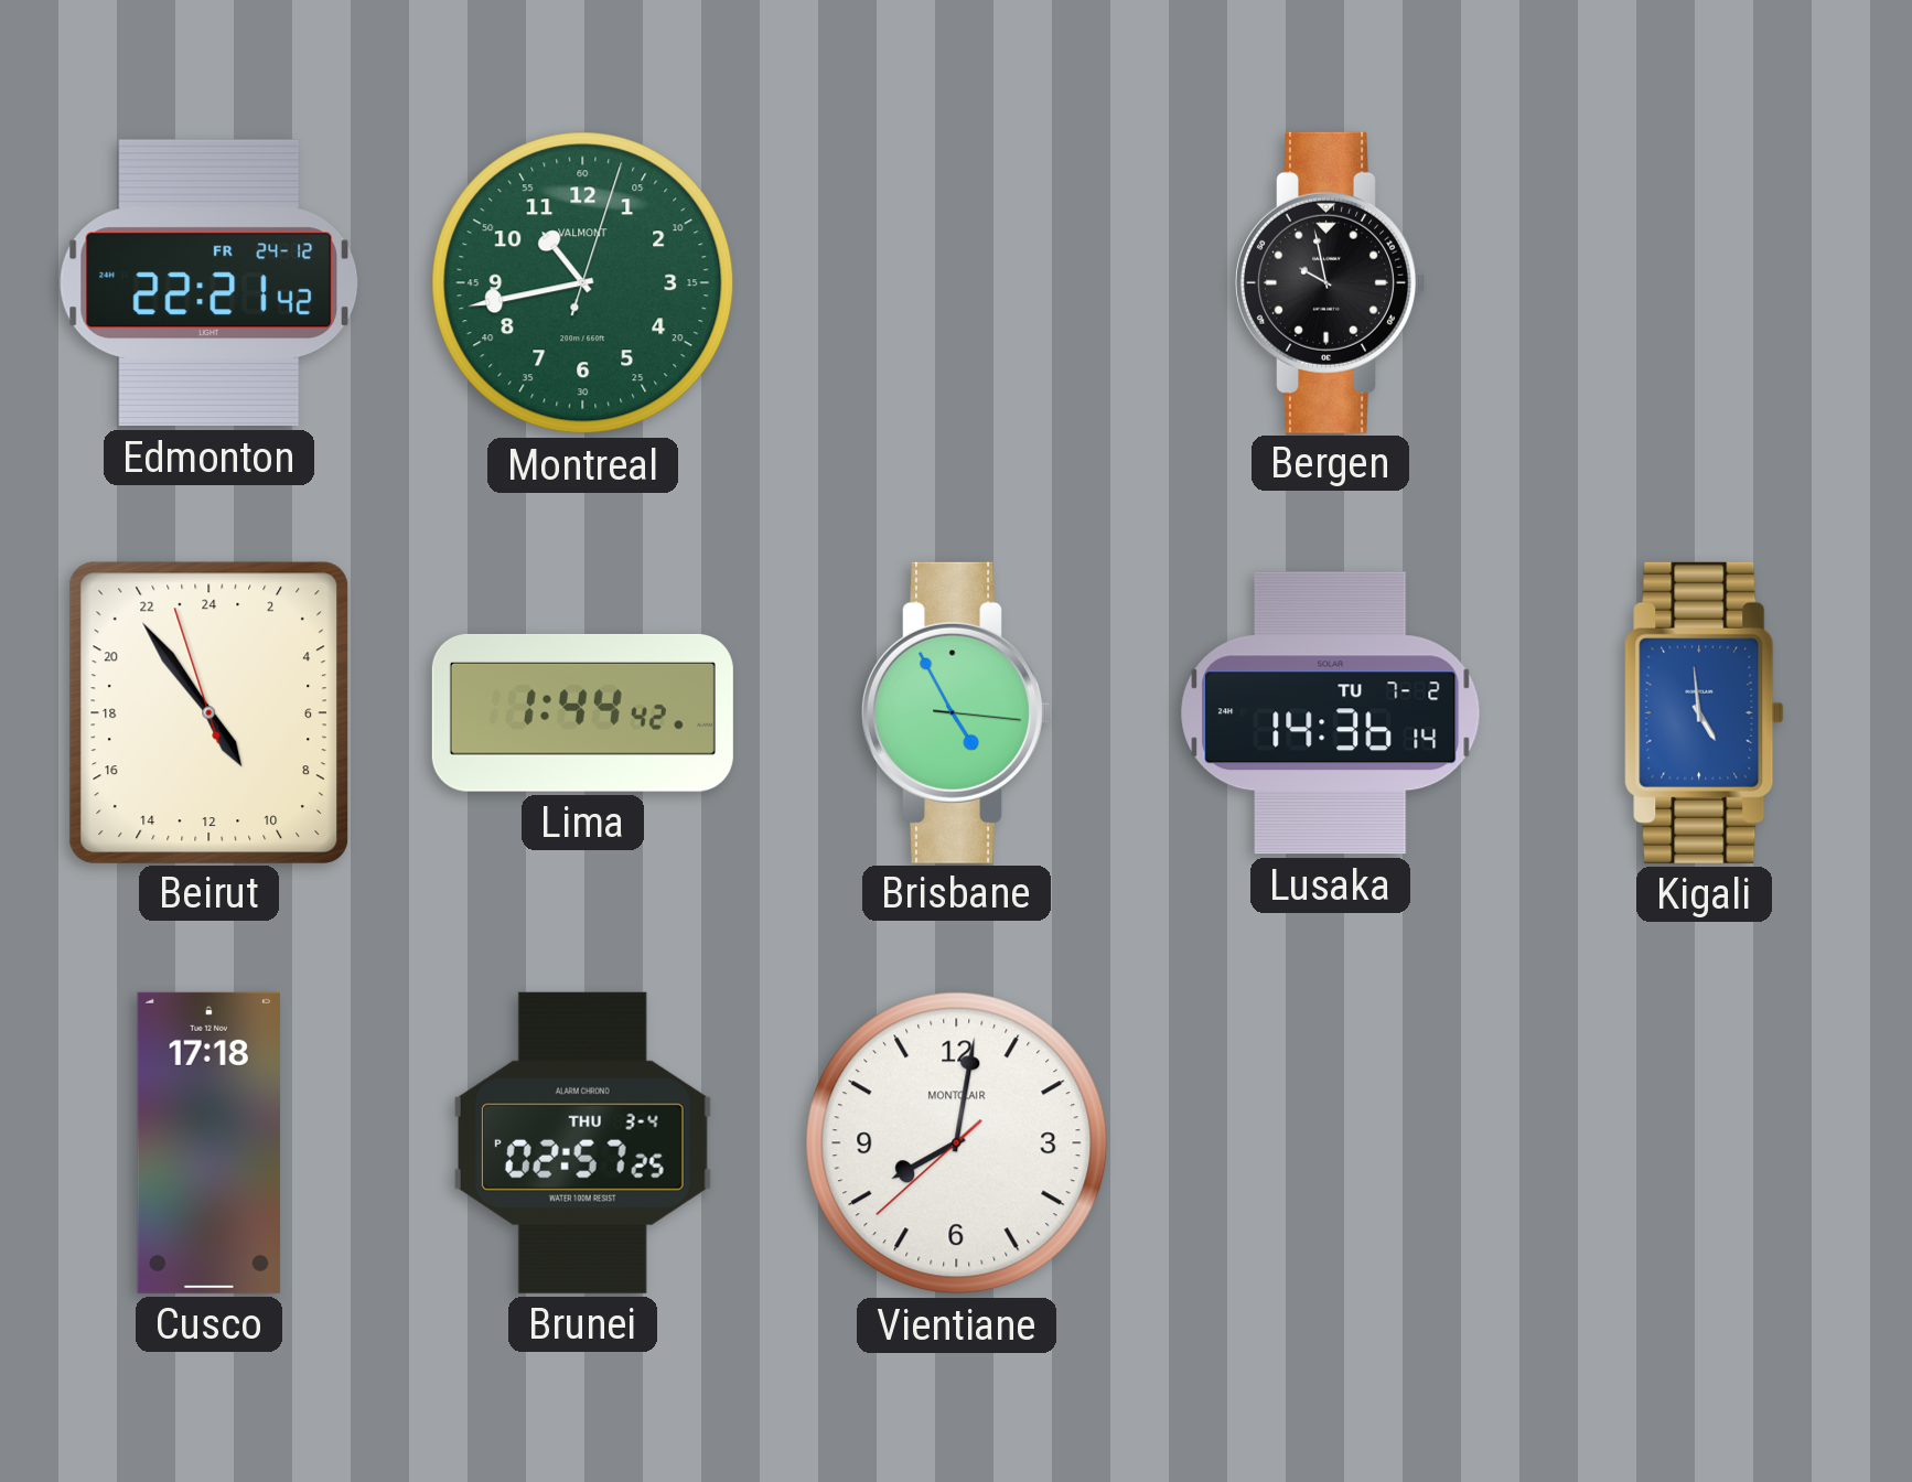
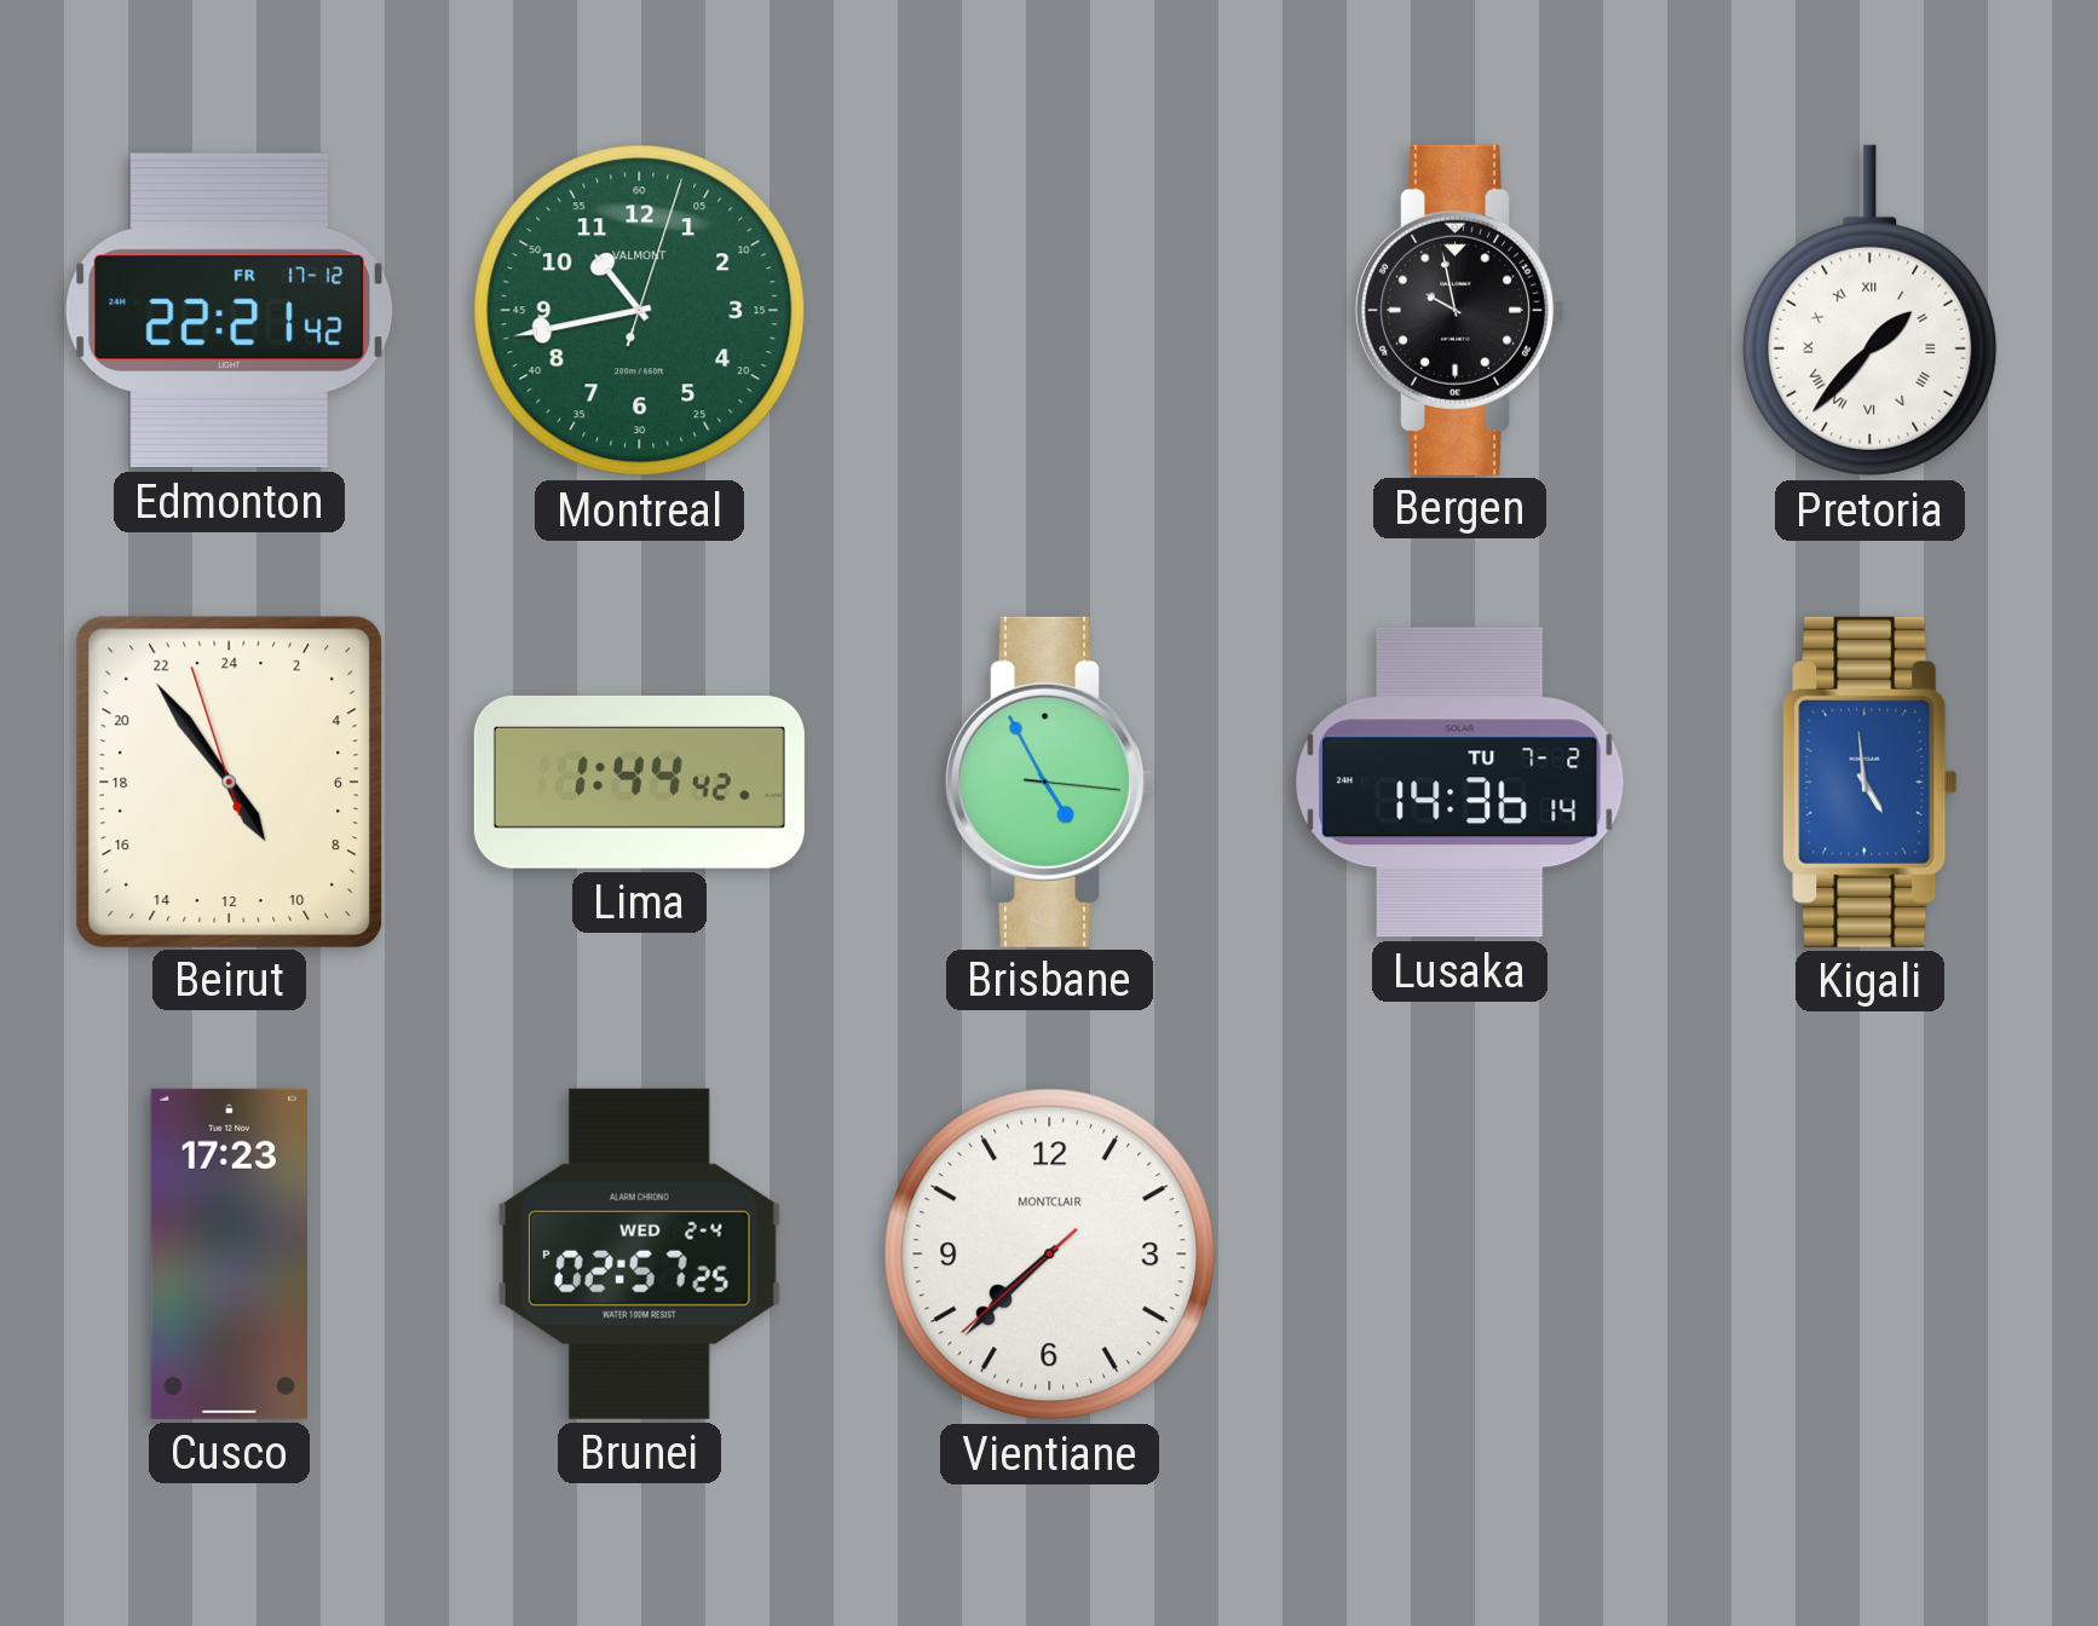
Edmonton date: FR 24-12 -> FR 17-12
Pretoria: none -> 1:37
Cusco: 17:18 -> 17:23
Brunei date: THU 3-4 -> WED 2-4
Vientiane: 8:01 -> 7:37
